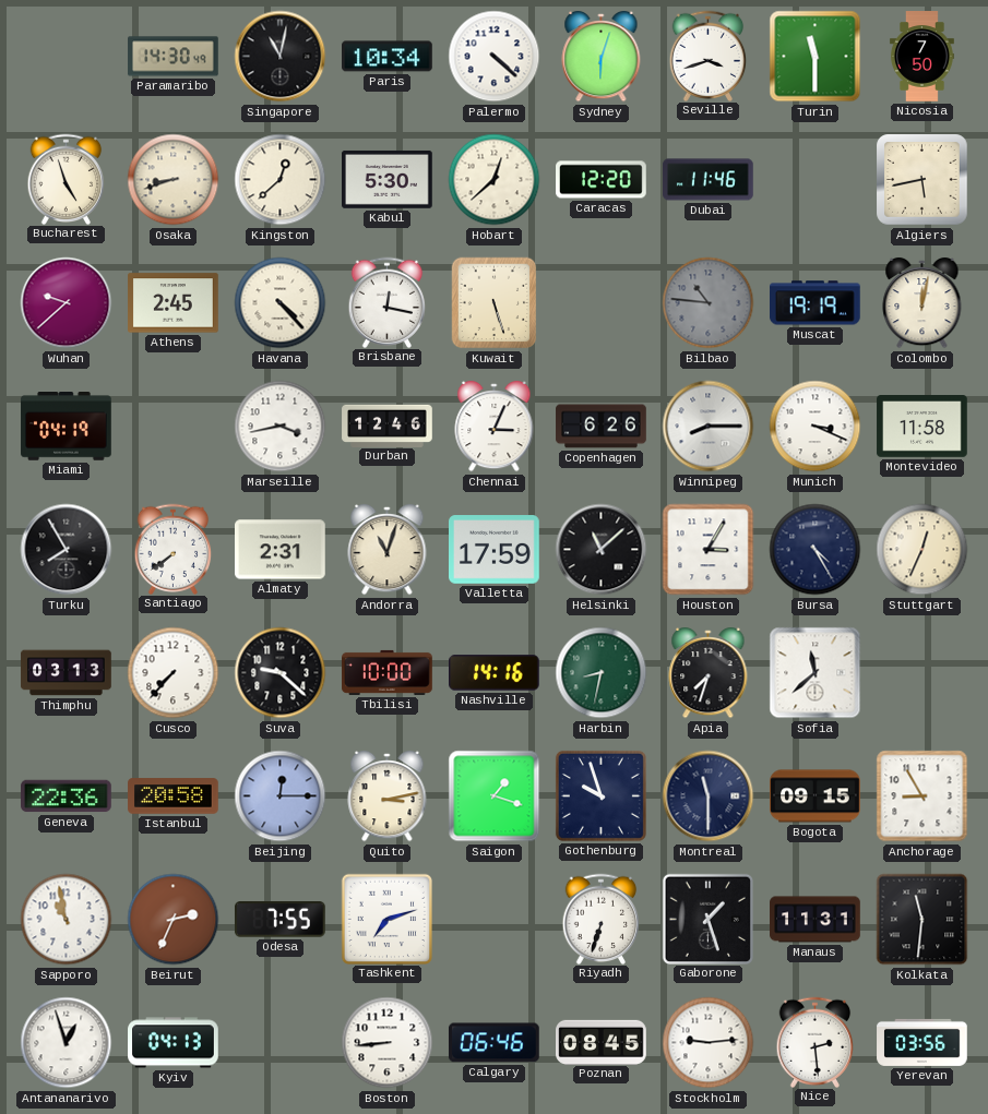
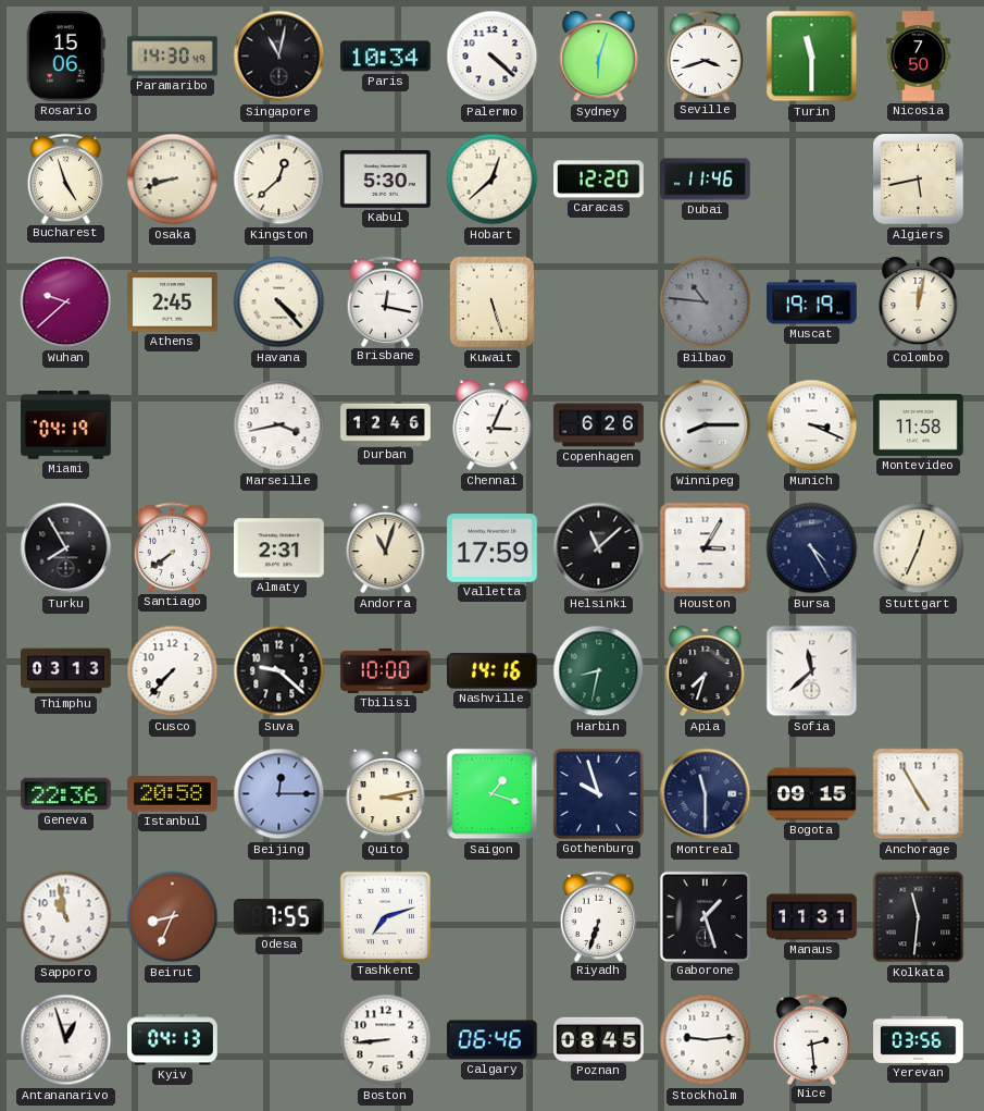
Rosario: none -> 15:06
Anchorage: 8:55 -> 4:55
Beirut: 2:34 -> 8:34
